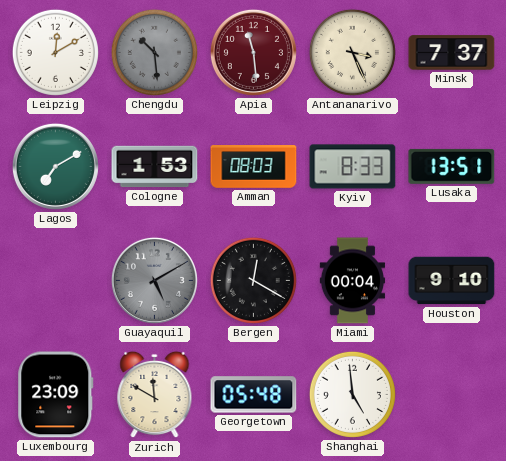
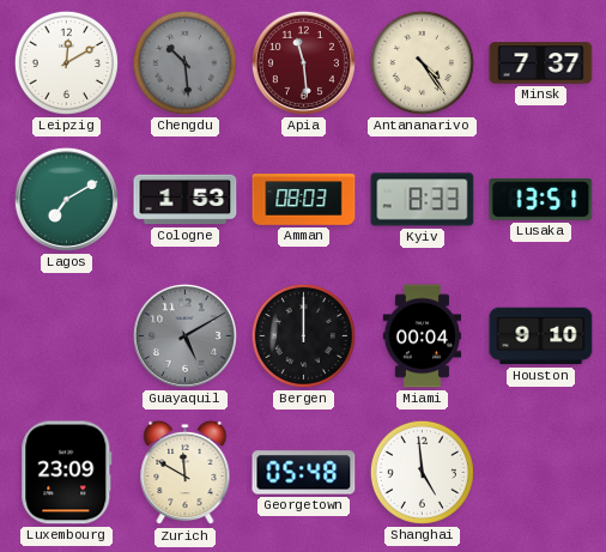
Antananarivo: 3:26 -> 4:24
Bergen: 12:20 -> 12:00
